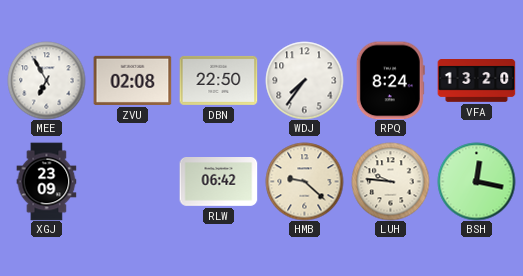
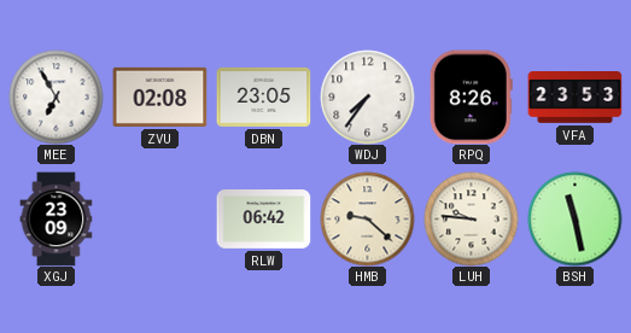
DBN: 22:50 -> 23:05
RPQ: 8:24 -> 8:26
VFA: 13:20 -> 23:53
BSH: 12:17 -> 11:28
